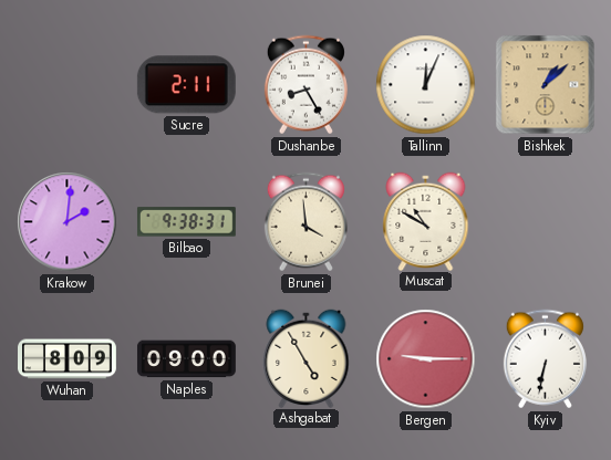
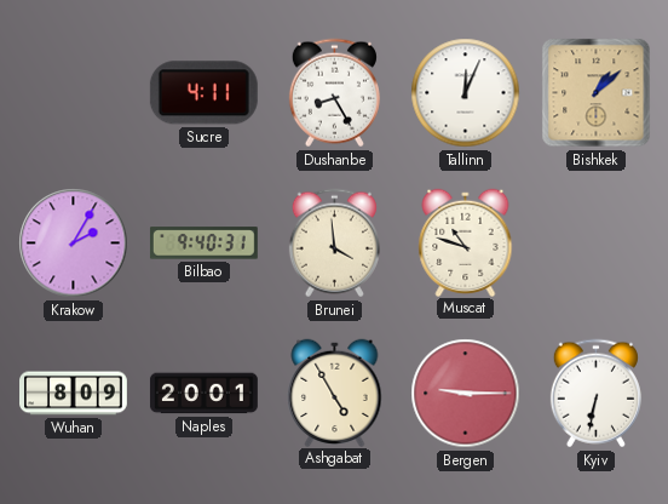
Sucre: 2:11 -> 4:11
Krakow: 2:01 -> 2:05
Bilbao: 9:38 -> 9:40
Muscat: 10:50 -> 10:48
Naples: 09:00 -> 20:01
